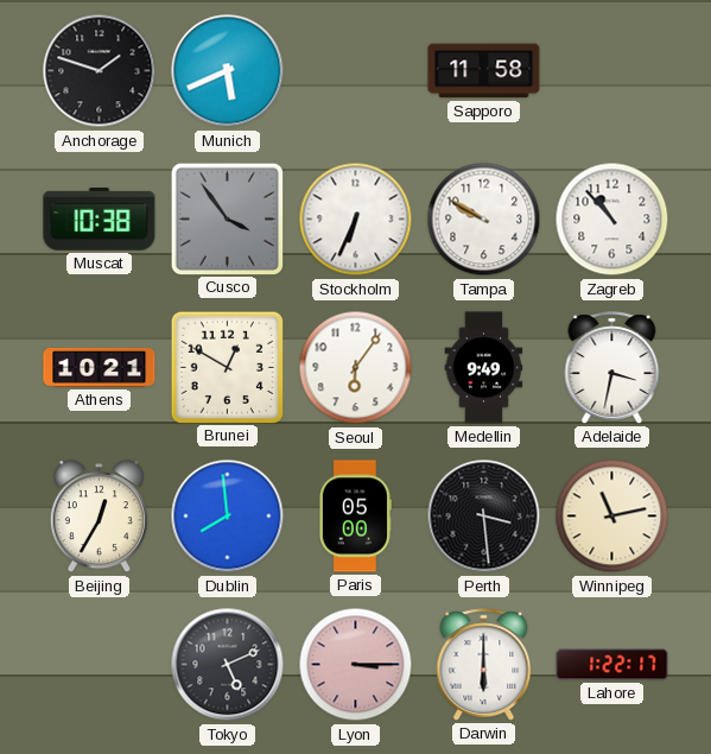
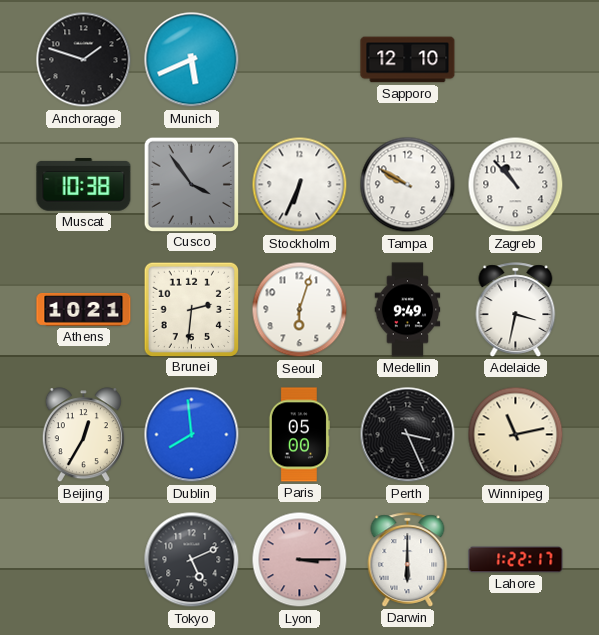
Sapporo: 11:58 -> 12:10
Brunei: 12:50 -> 2:31
Seoul: 6:06 -> 6:03
Perth: 3:29 -> 3:26
